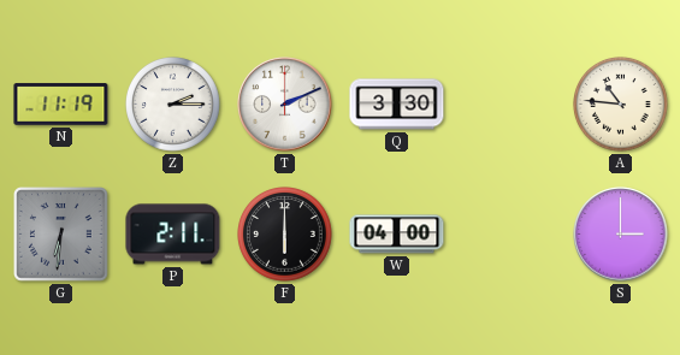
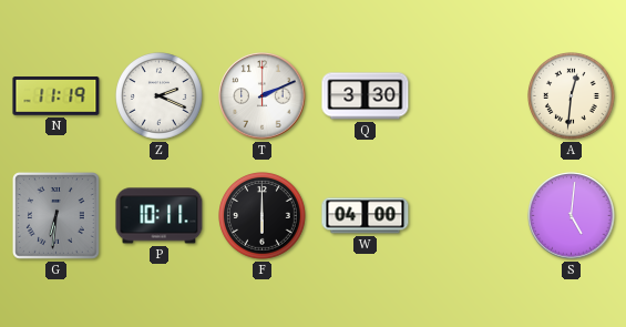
Z: 2:15 -> 2:19
A: 10:46 -> 12:31
P: 2:11 -> 10:11
S: 3:00 -> 5:01
